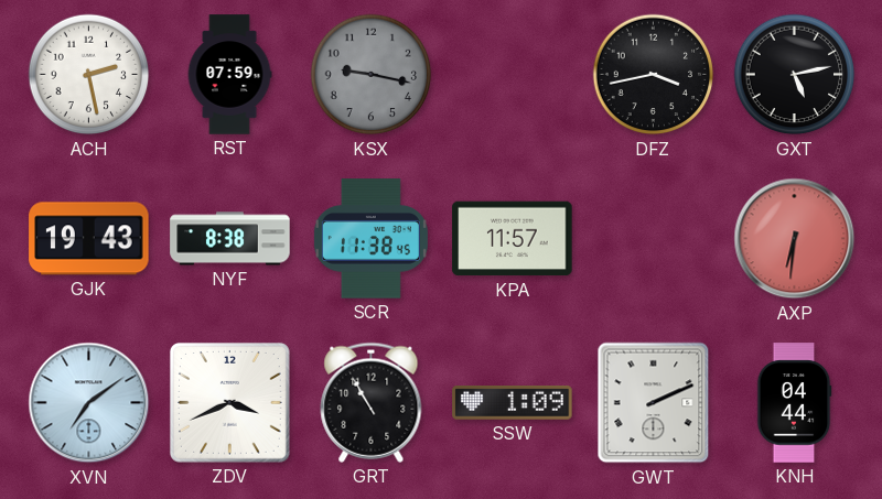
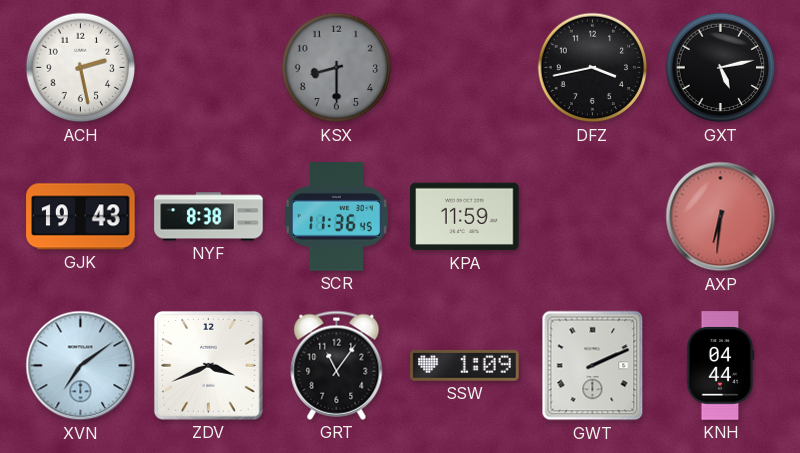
RST: 07:59 -> none
KSX: 9:17 -> 8:30
SCR: 11:38 -> 11:36
KPA: 11:57 -> 11:59
GRT: 10:55 -> 11:06
